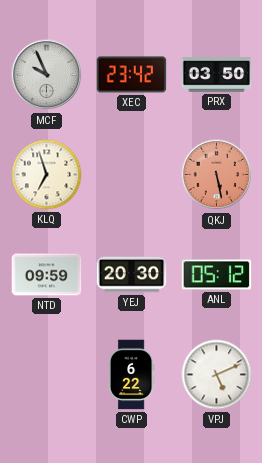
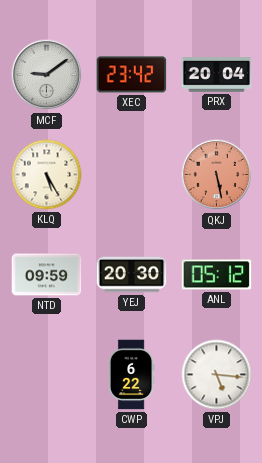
MCF: 9:56 -> 9:09
PRX: 03:50 -> 20:04
KLQ: 6:57 -> 5:25
VPJ: 5:11 -> 5:16
